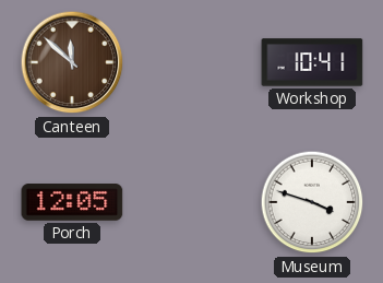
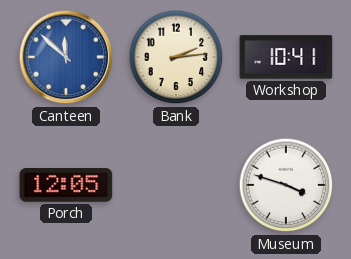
Canteen dial: brown -> blue
Bank: none -> 2:14
